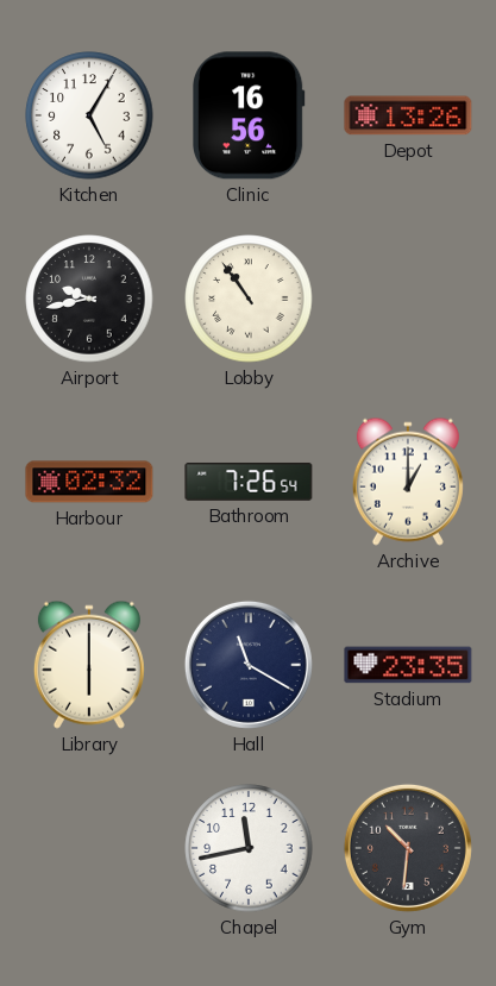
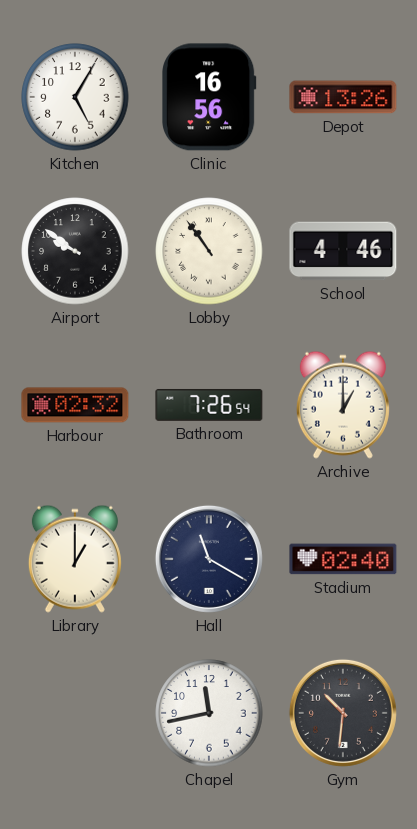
Airport: 9:43 -> 9:51
School: none -> 4:46
Library: 6:00 -> 1:00
Stadium: 23:35 -> 02:40
